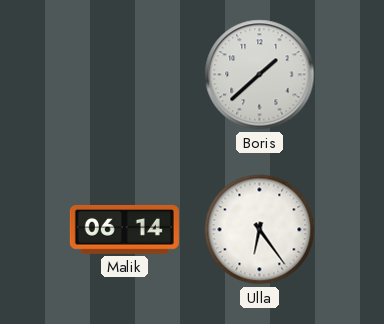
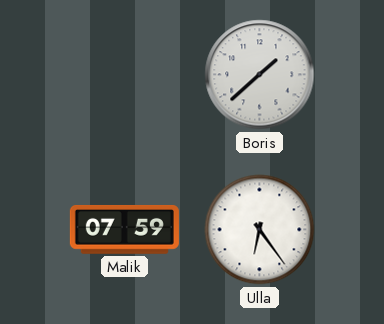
Malik: 06:14 -> 07:59
